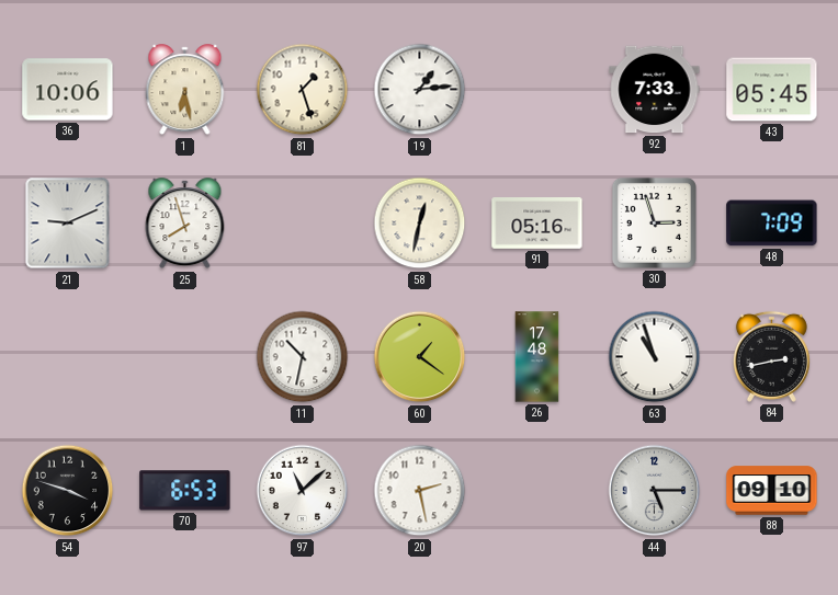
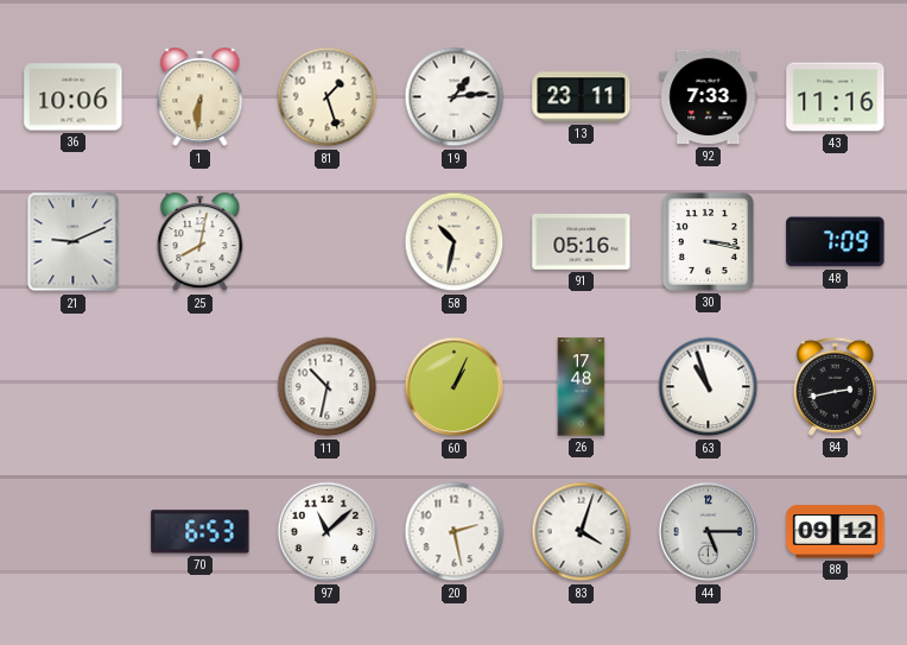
1: 6:28 -> 6:31
13: none -> 23:11
43: 05:45 -> 11:16
25: 7:57 -> 8:02
58: 12:32 -> 10:32
30: 2:57 -> 3:17
60: 1:21 -> 1:04
54: 3:48 -> none
83: none -> 4:03
88: 09:10 -> 09:12
